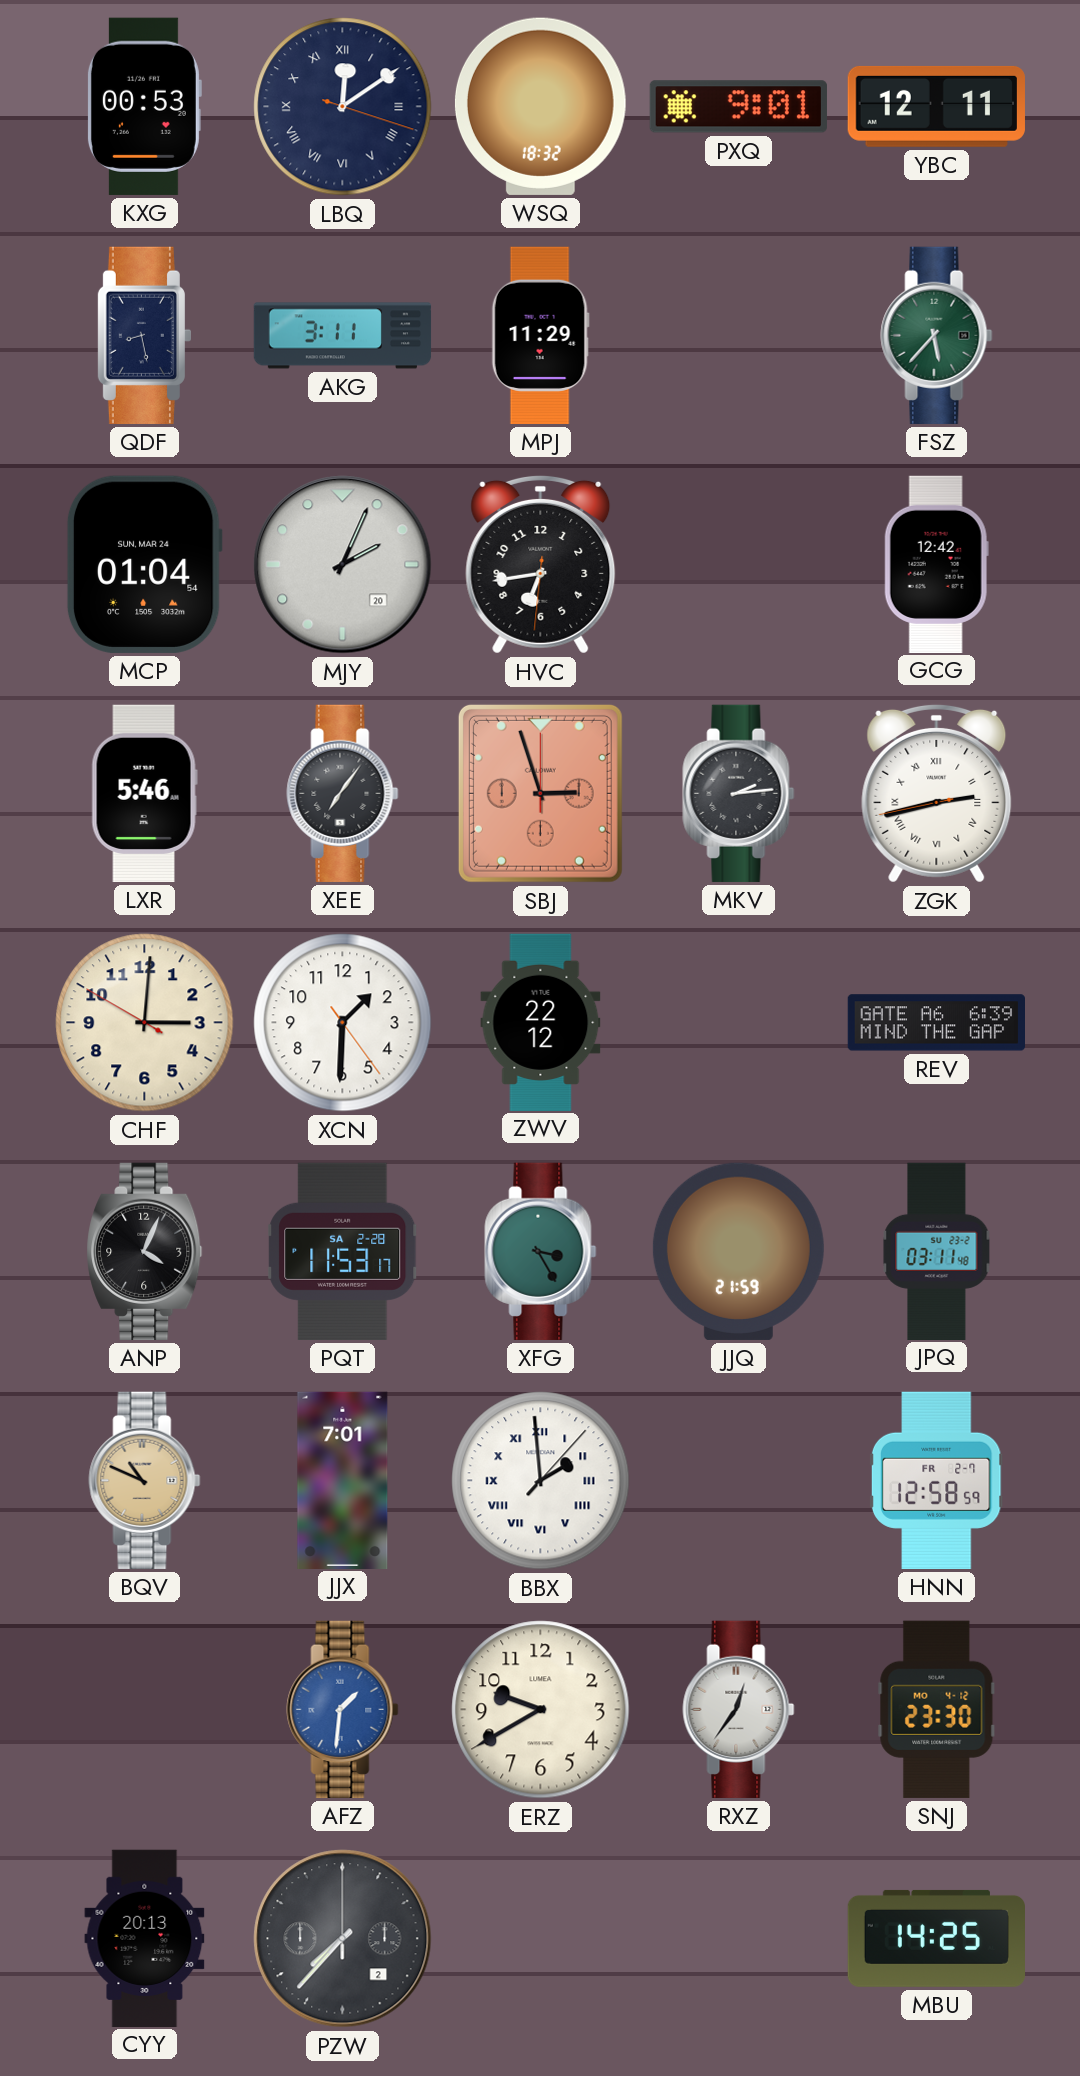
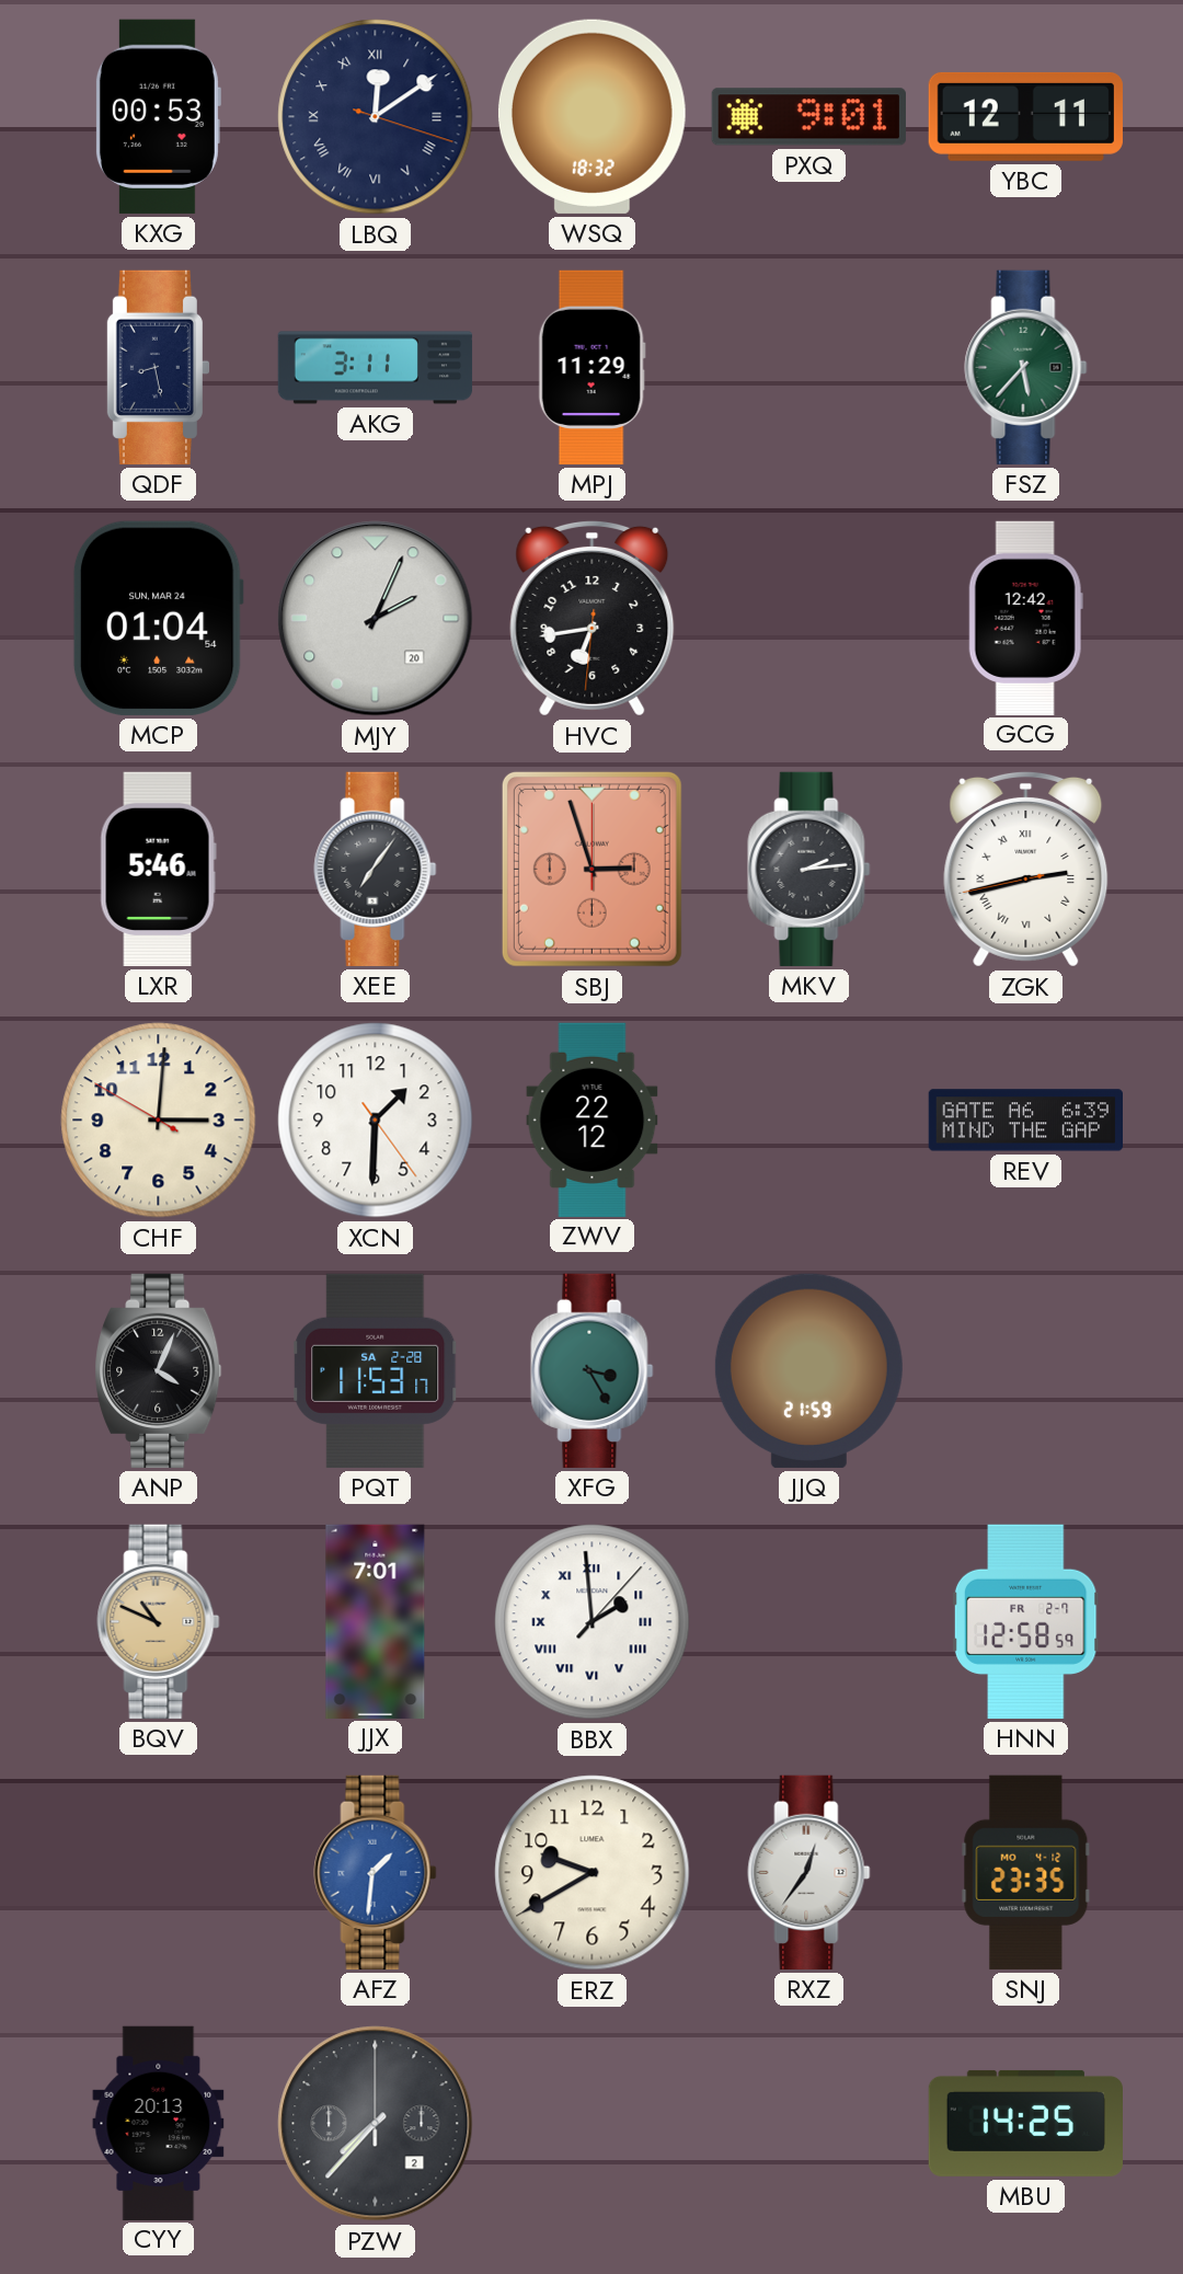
JPQ: 03:11 -> none
SNJ: 23:30 -> 23:35
